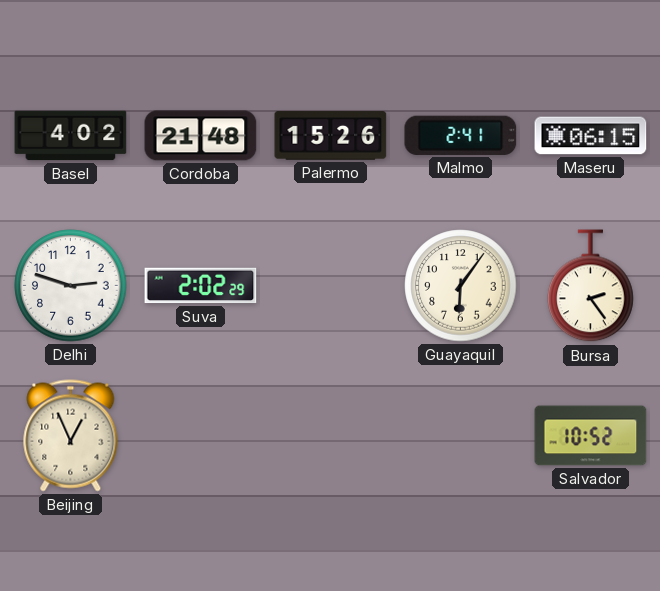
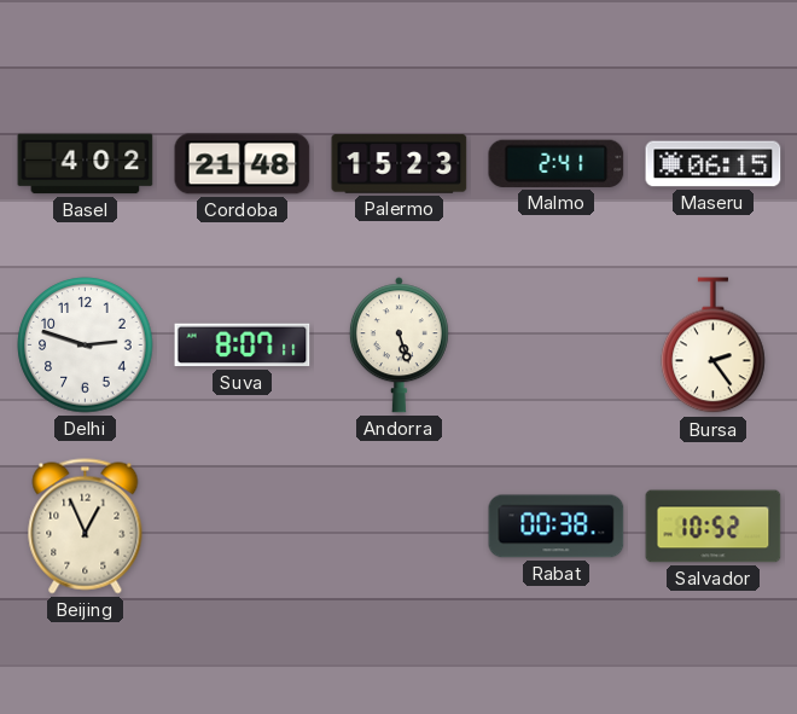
Palermo: 15:26 -> 15:23
Suva: 2:02 -> 8:07
Andorra: none -> 5:27
Guayaquil: 6:06 -> none
Rabat: none -> 00:38
